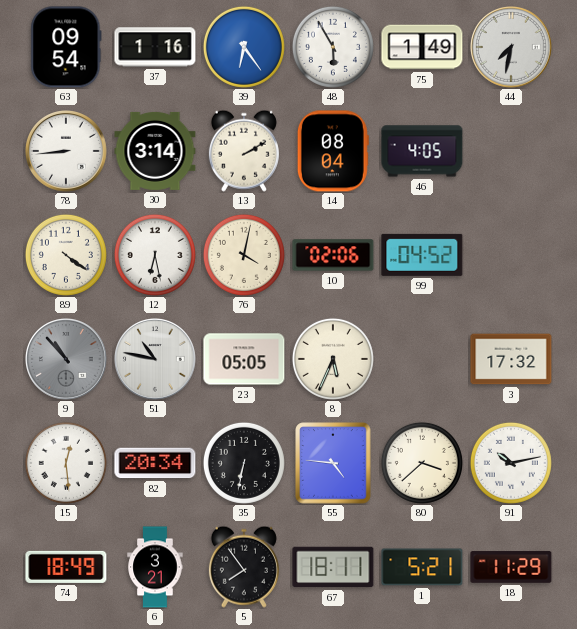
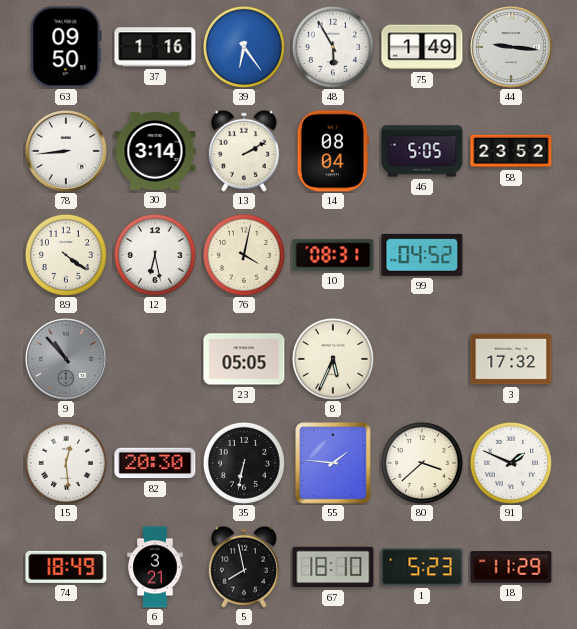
63: 09:54 -> 09:50
44: 7:32 -> 9:16
46: 4:05 -> 5:05
58: none -> 23:52
10: 02:06 -> 08:31
51: 10:47 -> none
82: 20:34 -> 20:30
55: 4:46 -> 1:46
91: 10:13 -> 1:49
5: 7:54 -> 7:58
67: 18:11 -> 18:10
1: 5:21 -> 5:23
